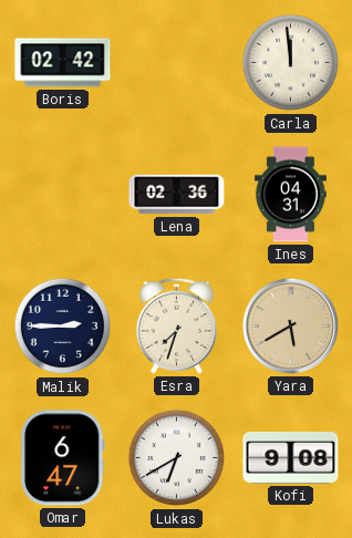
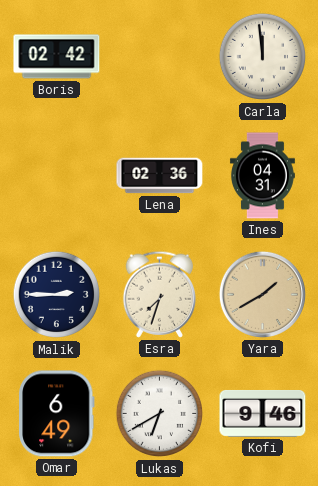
Yara: 5:40 -> 1:40
Omar: 6:47 -> 6:49
Kofi: 9:08 -> 9:46
